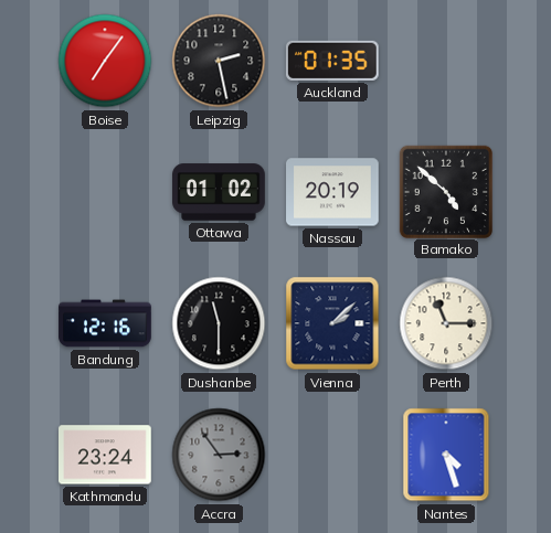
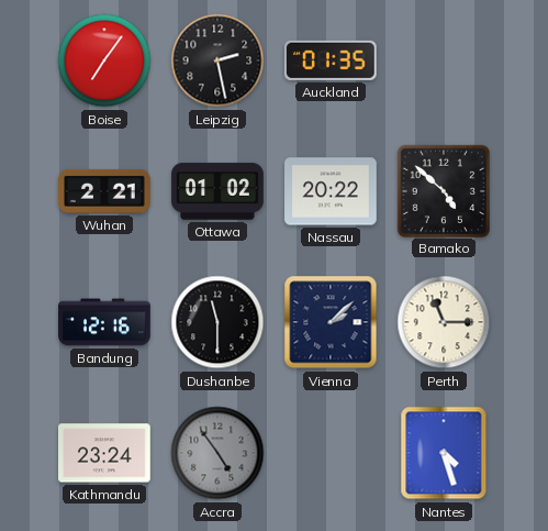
Wuhan: none -> 2:21
Nassau: 20:19 -> 20:22
Accra: 2:54 -> 4:54
